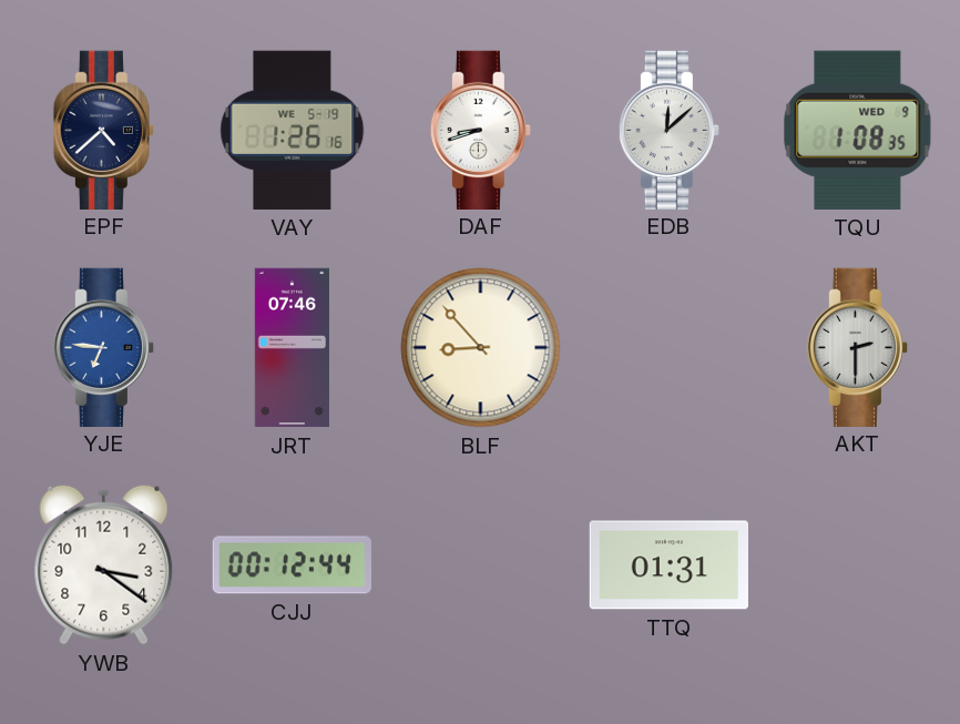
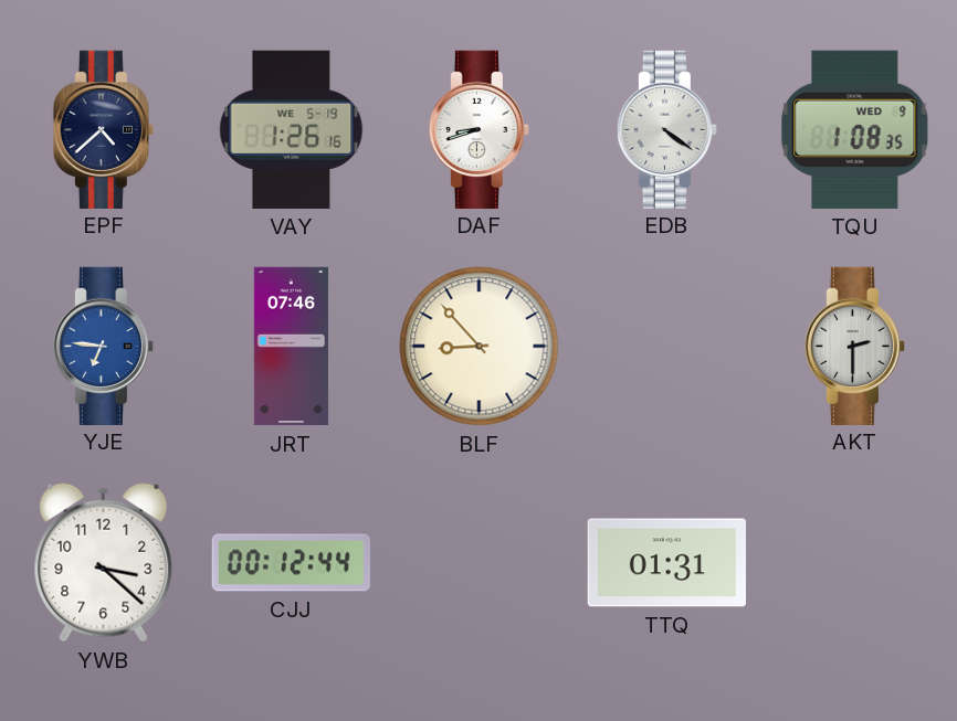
EDB: 12:08 -> 4:21
YWB: 3:21 -> 3:22
